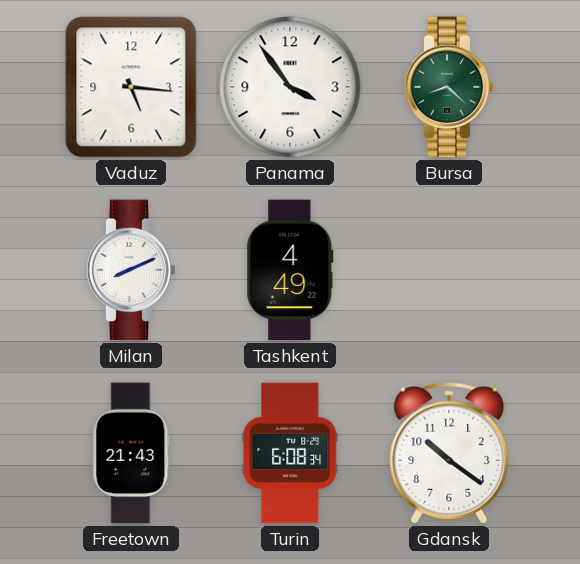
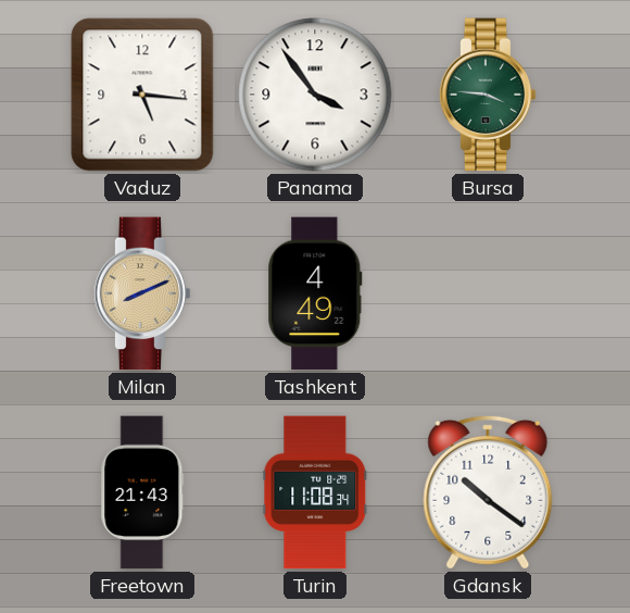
Bursa: 8:22 -> 3:46
Milan dial: white -> champagne
Turin: 6:08 -> 11:08
